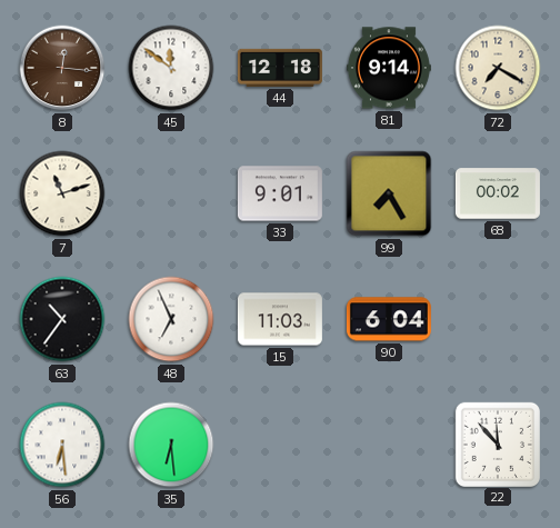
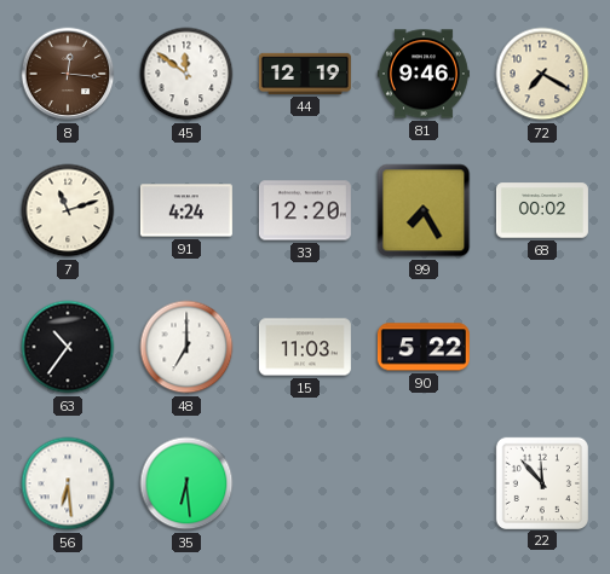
44: 12:18 -> 12:19
81: 9:14 -> 9:46
91: none -> 4:24
33: 9:01 -> 12:20
48: 6:56 -> 7:00
90: 6:04 -> 5:22
